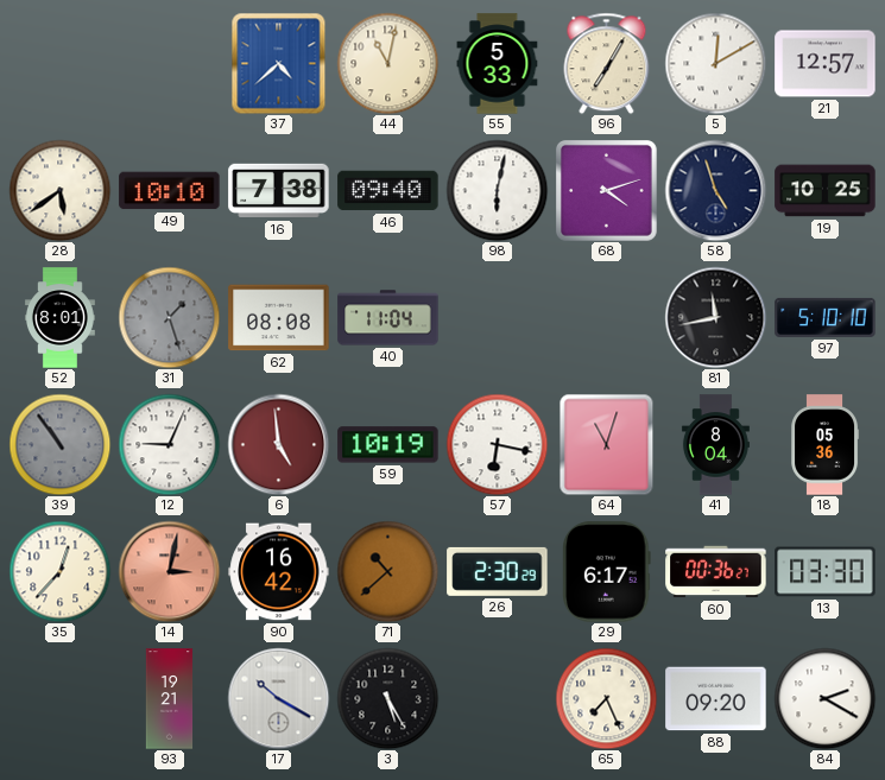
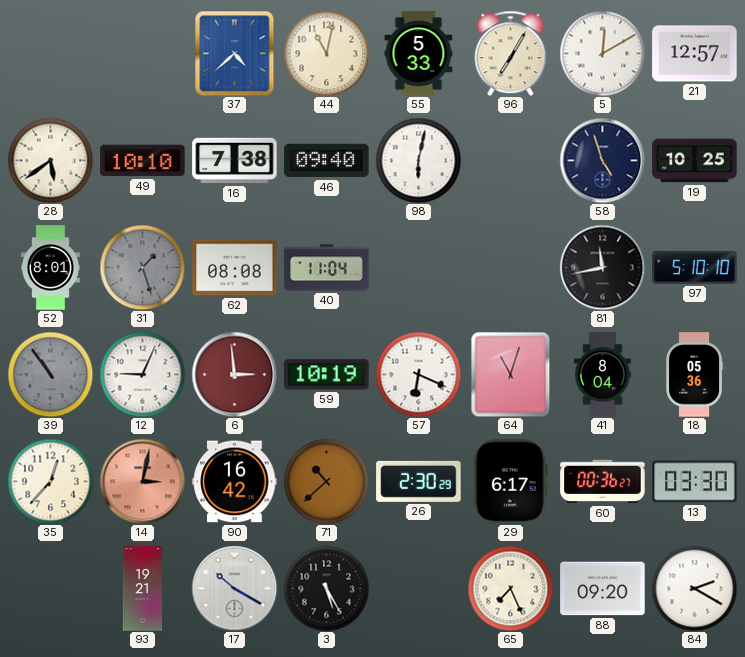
68: 4:12 -> none
6: 4:59 -> 2:59
57: 6:17 -> 6:19
